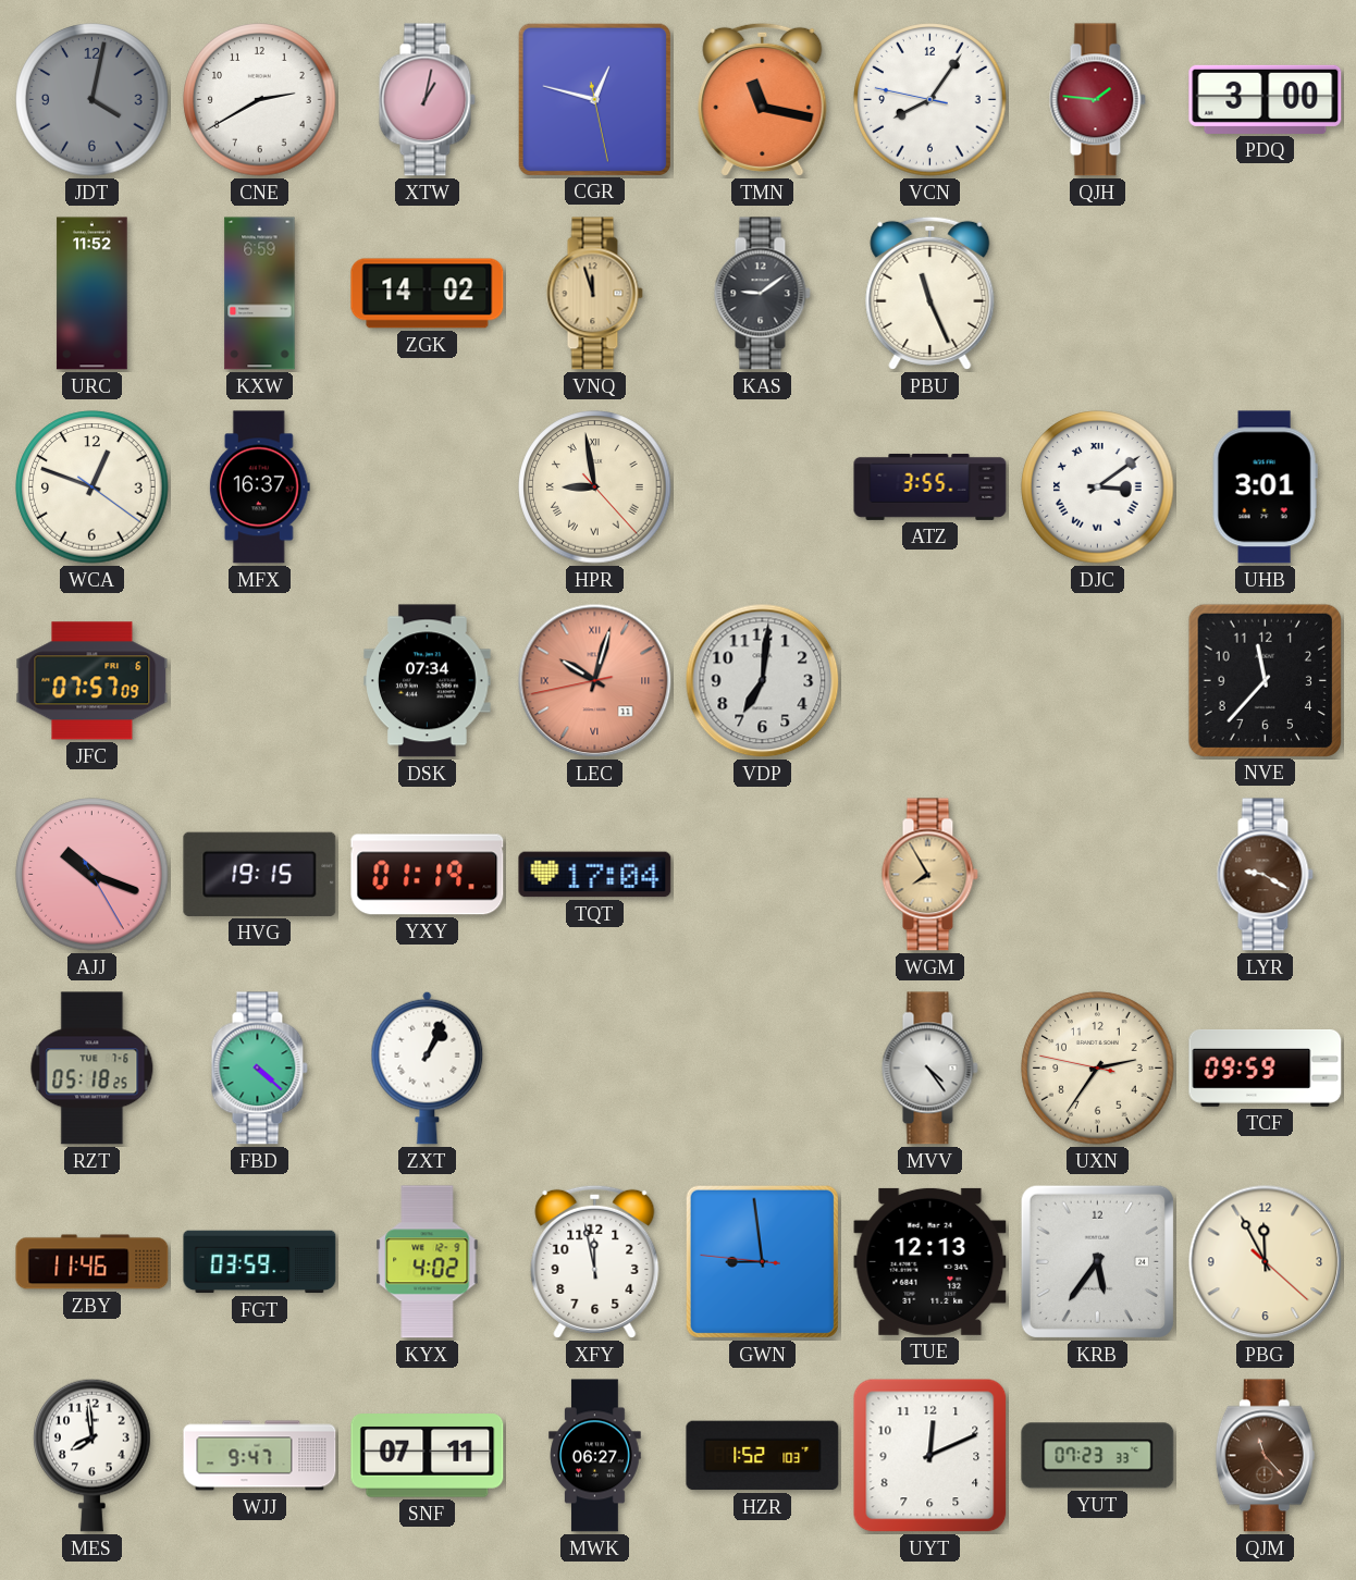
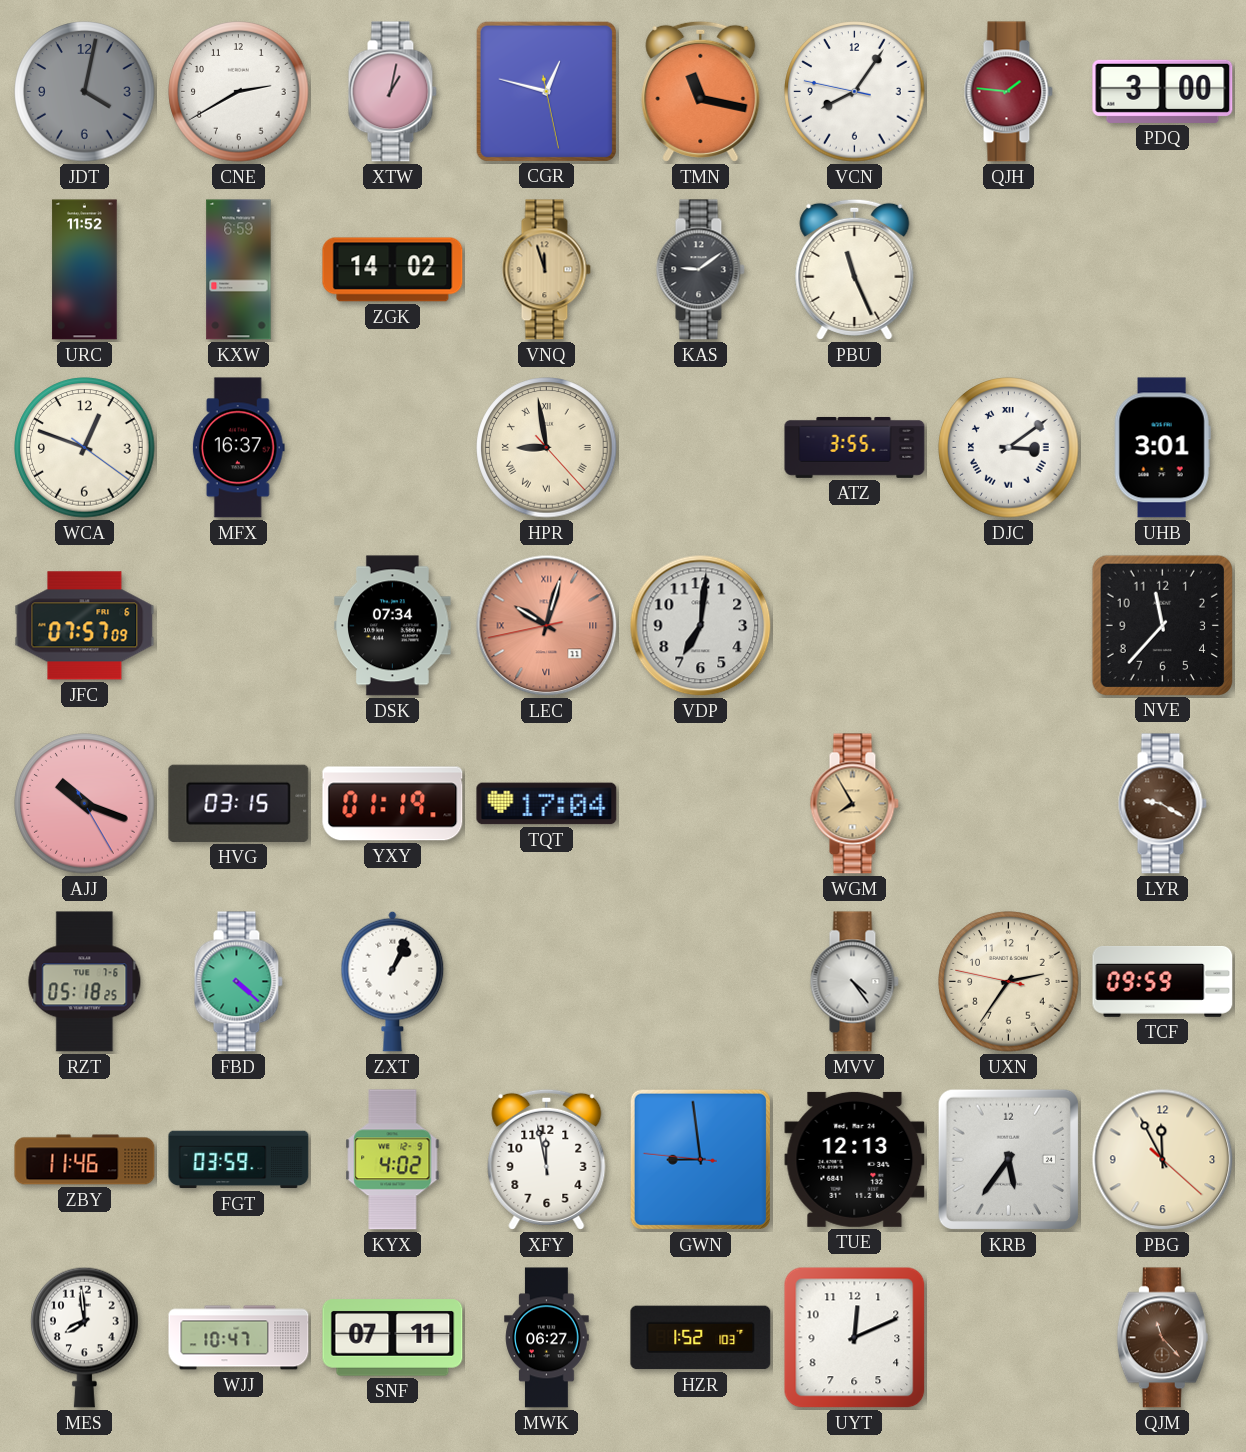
HVG: 19:15 -> 03:15
WJJ: 9:47 -> 10:47
YUT: 07:23 -> none
